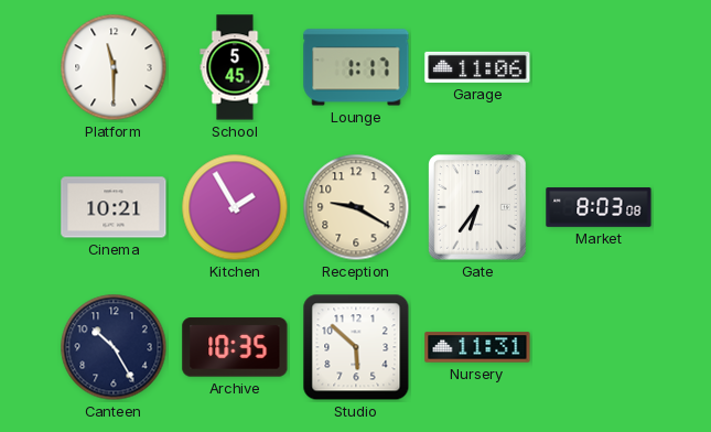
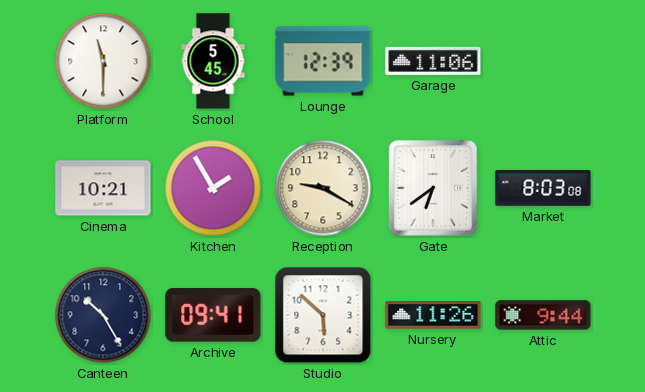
Lounge: 1:17 -> 12:39
Gate: 6:36 -> 6:39
Archive: 10:35 -> 09:41
Nursery: 11:31 -> 11:26
Attic: none -> 9:44
